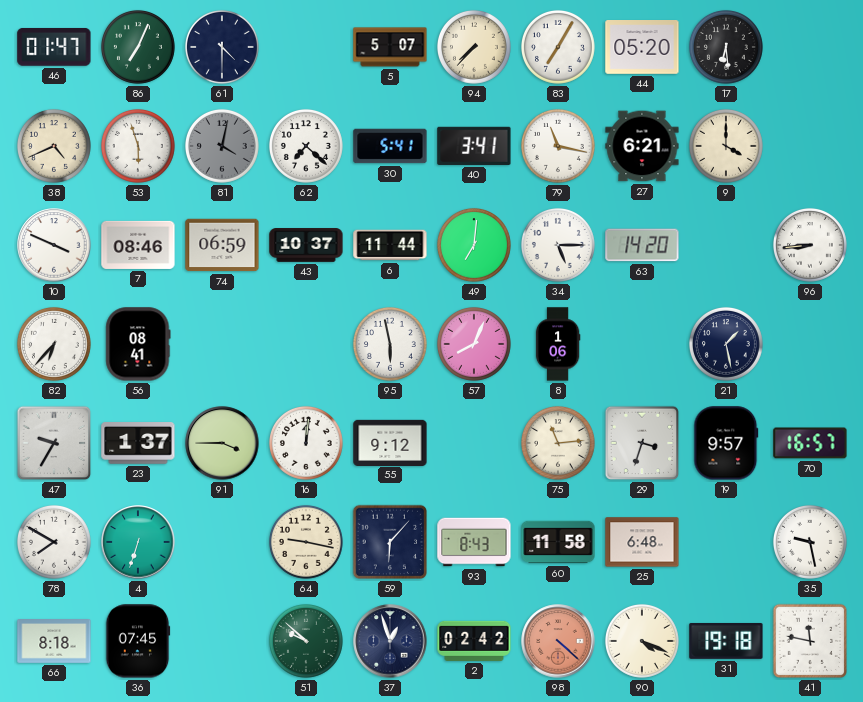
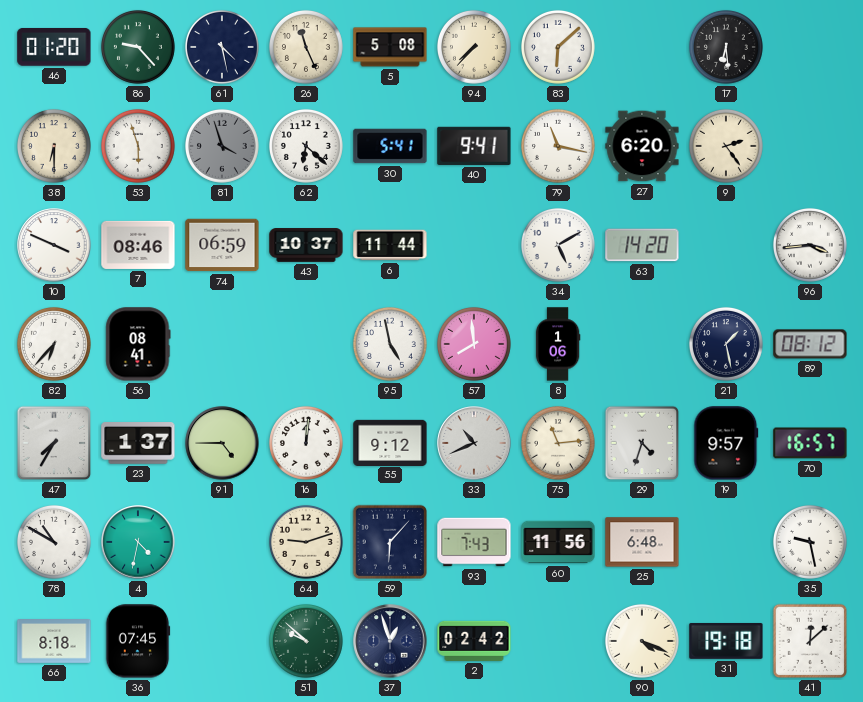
46: 01:47 -> 01:20
86: 7:04 -> 9:23
61: 4:30 -> 4:28
26: none -> 11:26
5: 5:07 -> 5:08
83: 7:05 -> 6:08
44: 05:20 -> none
38: 4:41 -> 6:30
81: 4:02 -> 3:57
62: 7:22 -> 6:22
40: 3:41 -> 9:41
27: 6:21 -> 6:20
9: 4:00 -> 2:24
49: 7:01 -> none
34: 5:15 -> 5:10
96: 8:44 -> 3:44
95: 5:58 -> 4:58
57: 8:04 -> 7:59
89: none -> 08:12
47: 9:35 -> 7:35
91: 3:45 -> 4:45
33: none -> 10:41
29: 3:33 -> 4:33
78: 7:50 -> 10:50
4: 6:33 -> 4:32
64: 9:17 -> 9:12
93: 8:43 -> 7:43
60: 11:58 -> 11:56
98: 4:22 -> none
41: 11:47 -> 12:08
